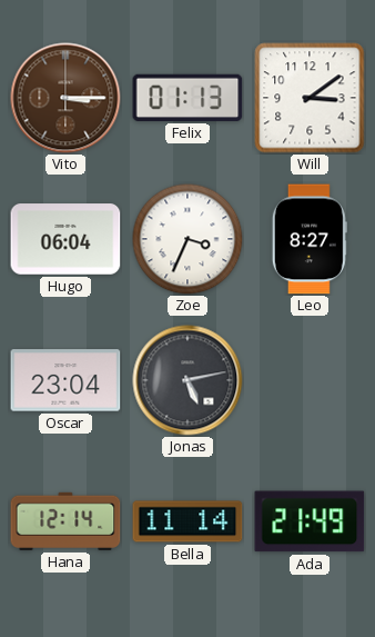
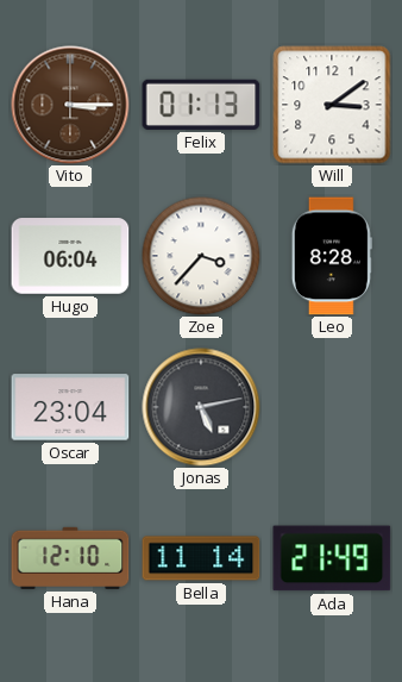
Zoe: 3:34 -> 3:37
Leo: 8:27 -> 8:28
Hana: 12:14 -> 12:10
